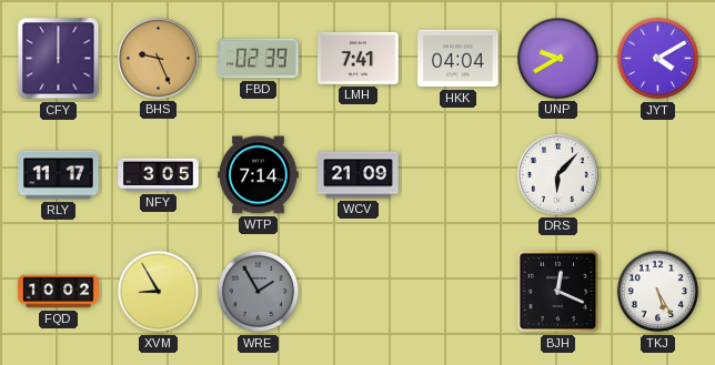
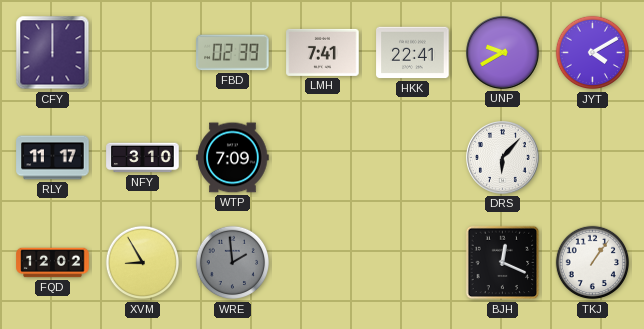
BHS: 9:26 -> none
HKK: 04:04 -> 22:41
NFY: 3:05 -> 3:10
WTP: 7:14 -> 7:09
WCV: 21:09 -> none
FQD: 10:02 -> 12:02
WRE: 1:55 -> 1:59
TKJ: 5:25 -> 1:06
